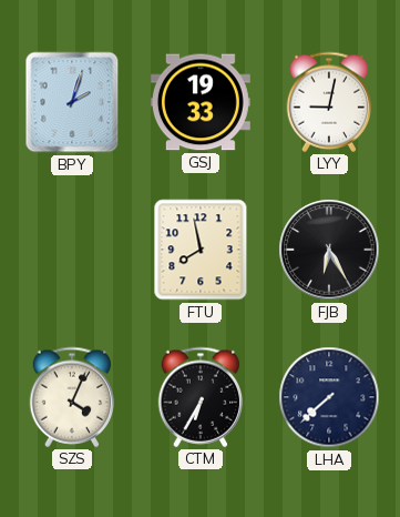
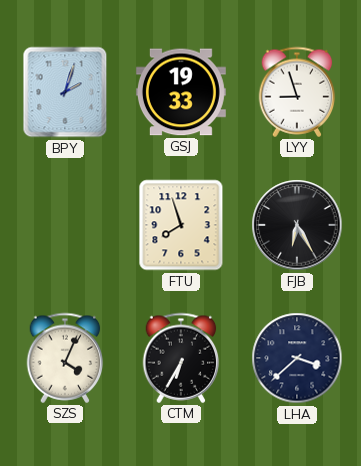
LYY: 9:02 -> 8:57
FTU: 7:58 -> 7:57
LHA: 7:38 -> 3:38
